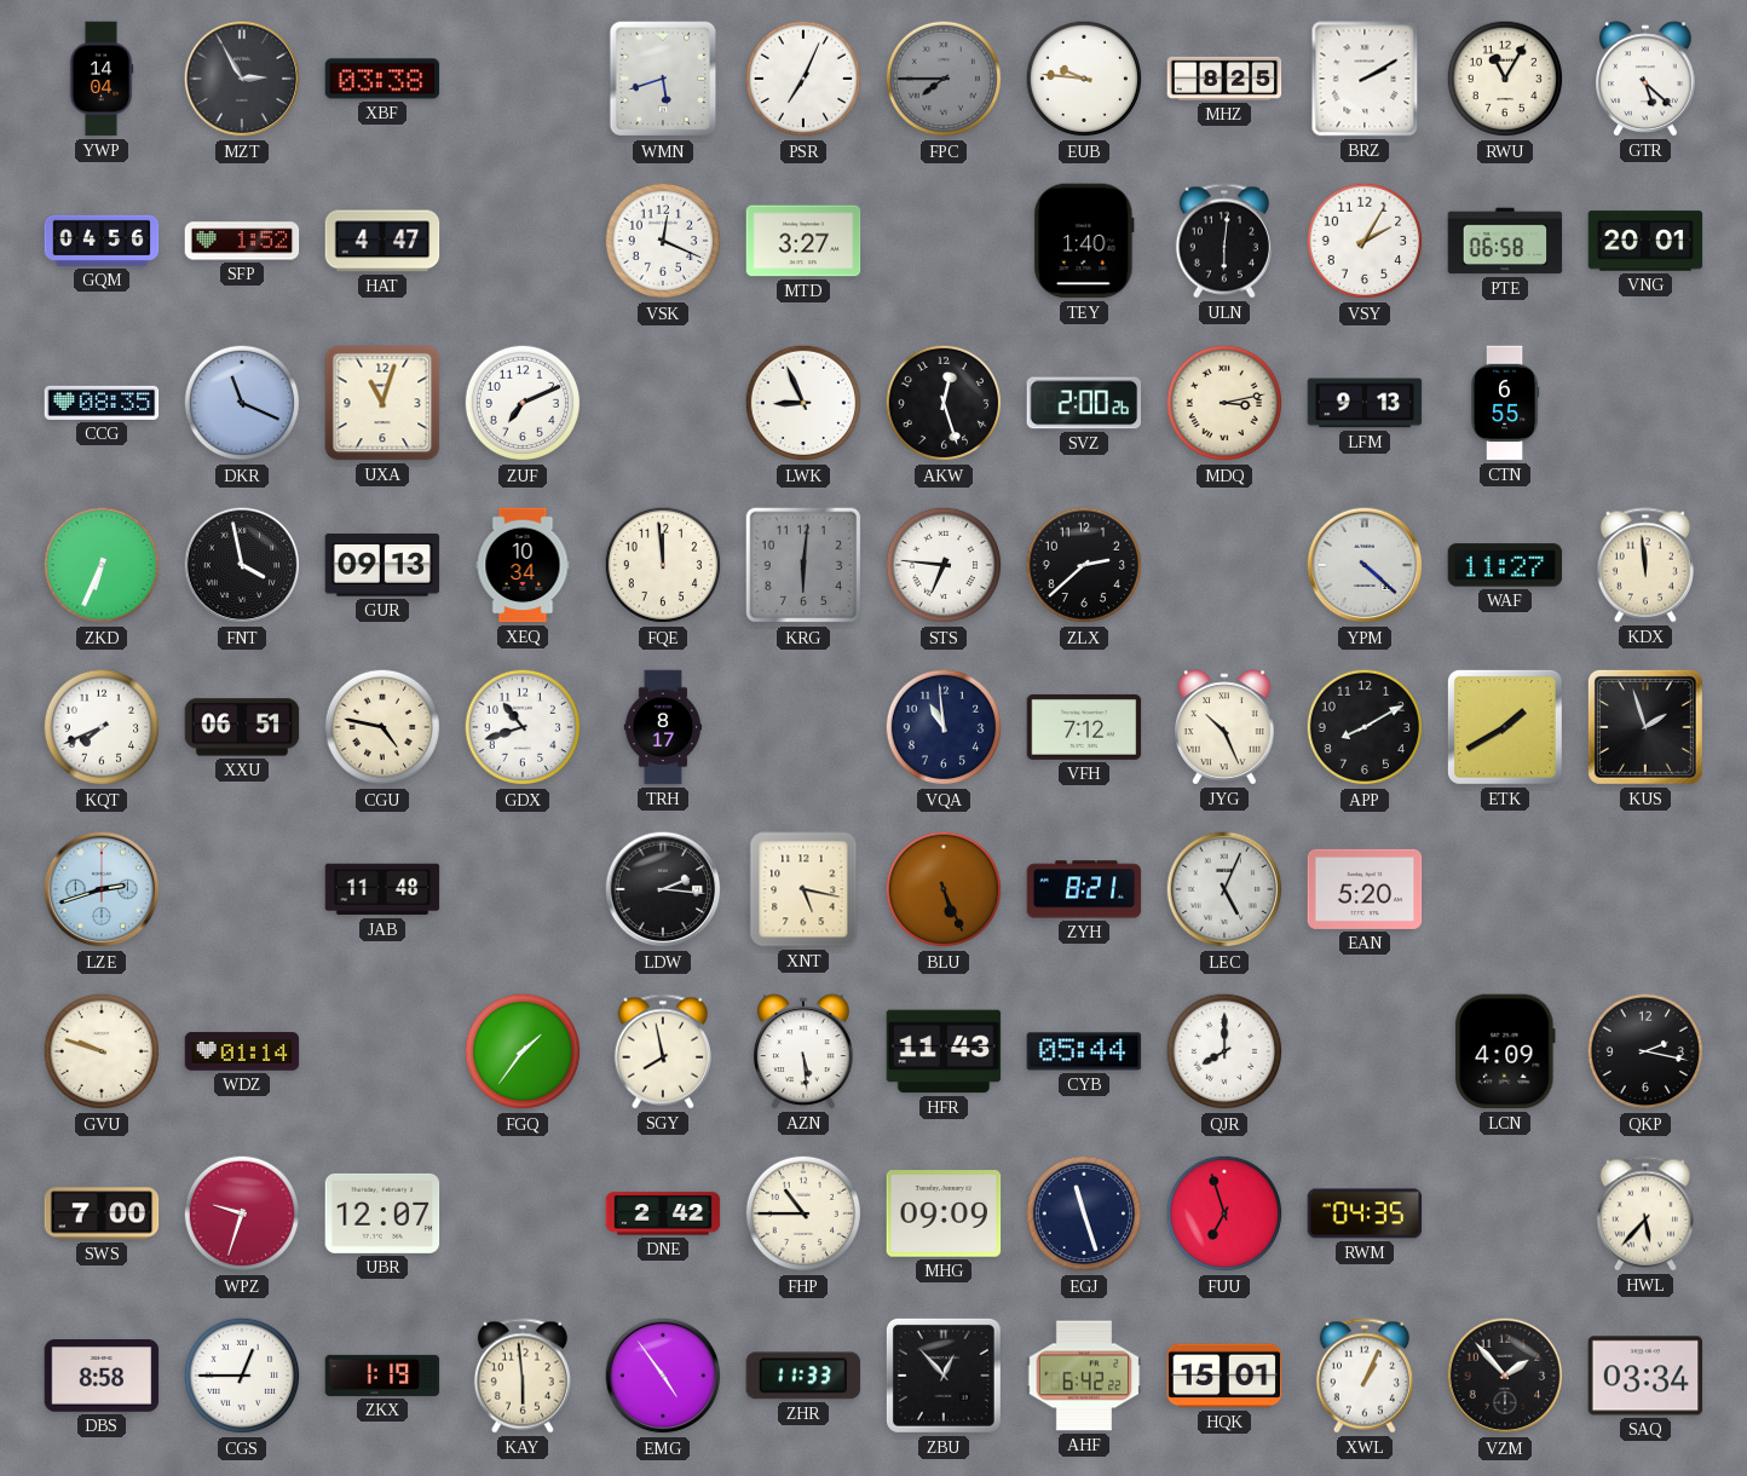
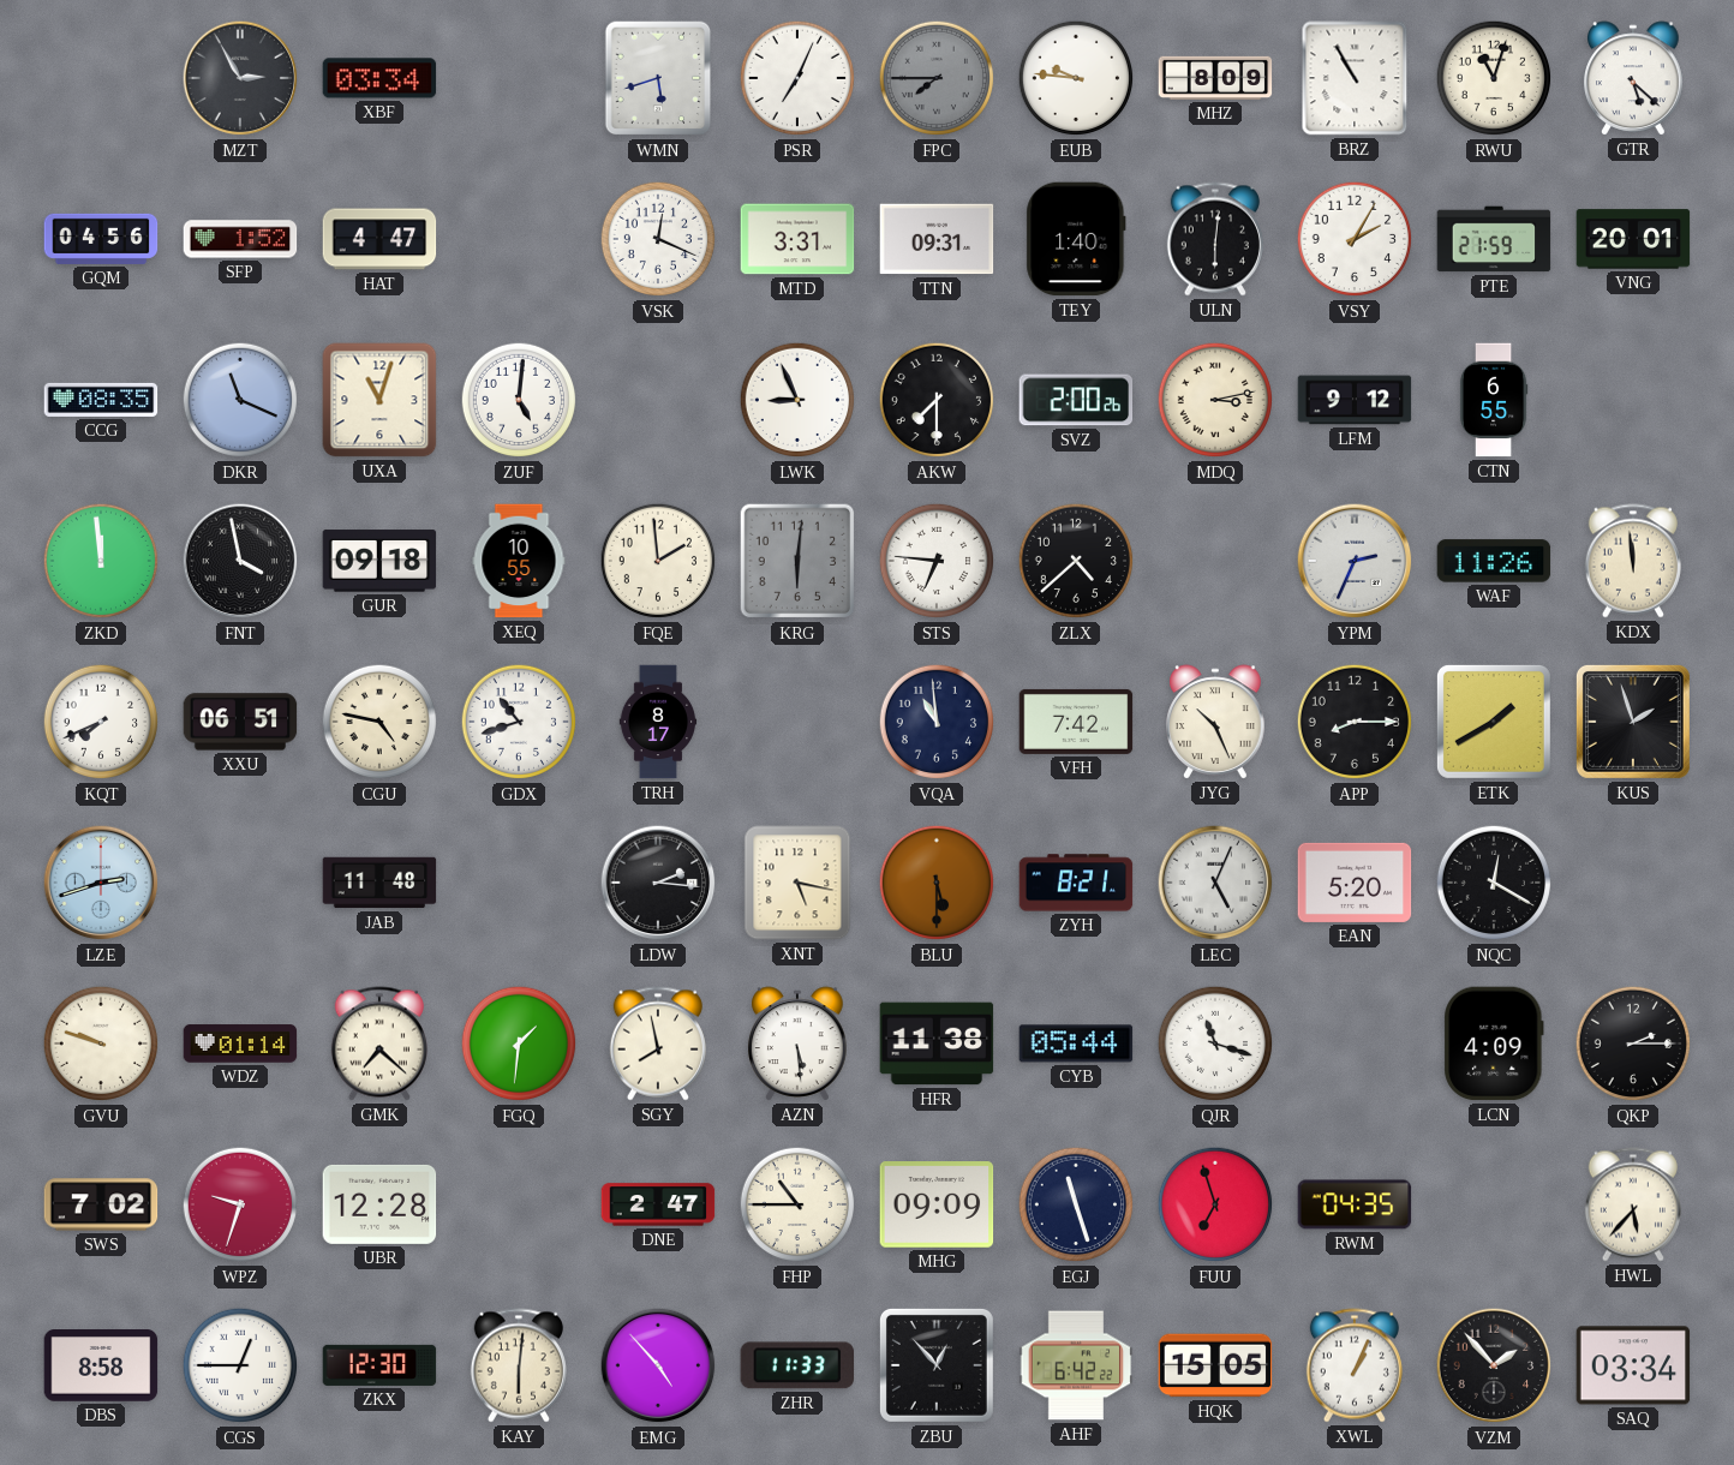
YWP: 14:04 -> none
XBF: 03:38 -> 03:34
MHZ: 8:25 -> 8:09
BRZ: 2:10 -> 10:55
RWU: 11:05 -> 11:03
MTD: 3:27 -> 3:31
TTN: none -> 09:31
PTE: 06:58 -> 21:59
ZUF: 7:11 -> 5:01
AKW: 12:27 -> 7:30
LFM: 9:13 -> 9:12
ZKD: 6:34 -> 11:59
GUR: 09:13 -> 09:18
XEQ: 10:34 -> 10:55
FQE: 11:59 -> 1:59
ZLX: 2:38 -> 4:38
YPM: 4:22 -> 2:34
WAF: 11:27 -> 11:26
VFH: 7:12 -> 7:42
APP: 8:10 -> 8:15
BLU: 5:26 -> 5:30
NQC: none -> 12:20
GMK: none -> 7:22
FGQ: 1:36 -> 1:31
HFR: 11:43 -> 11:38
QJR: 8:00 -> 11:18
QKP: 2:17 -> 2:15
SWS: 7:00 -> 7:02
UBR: 12:07 -> 12:28
DNE: 2:42 -> 2:47
ZKX: 1:19 -> 12:30
KAY: 5:59 -> 6:01
EMG: 4:54 -> 4:53
HQK: 15:01 -> 15:05
